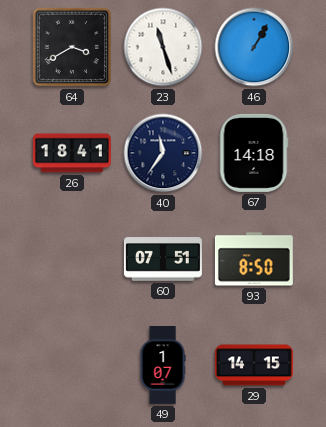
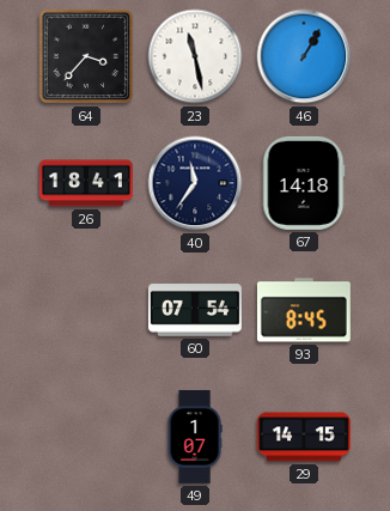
64: 3:40 -> 3:37
23: 11:27 -> 11:28
60: 07:51 -> 07:54
93: 8:50 -> 8:45
